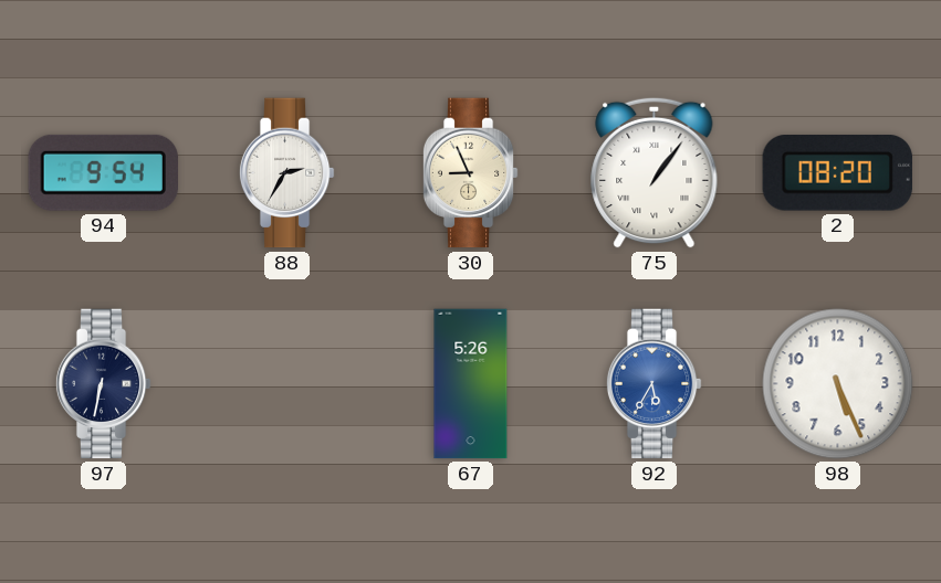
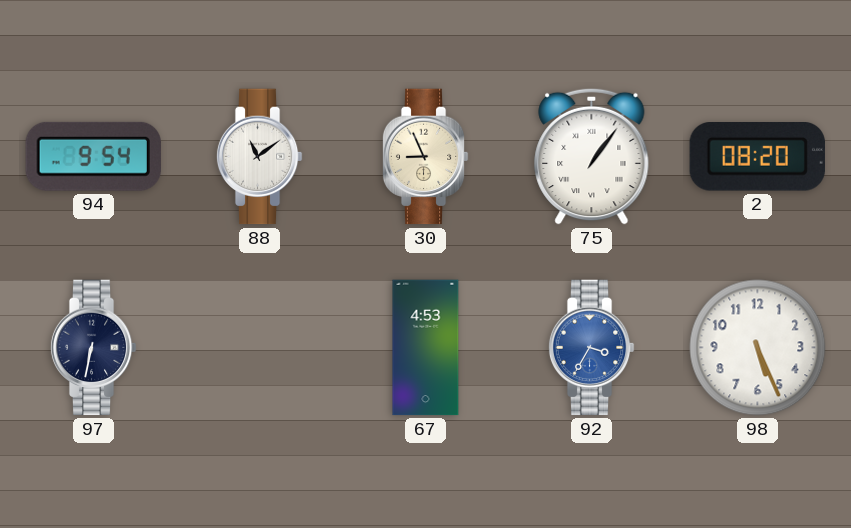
88: 2:35 -> 11:09
67: 5:26 -> 4:53
92: 5:35 -> 3:35
